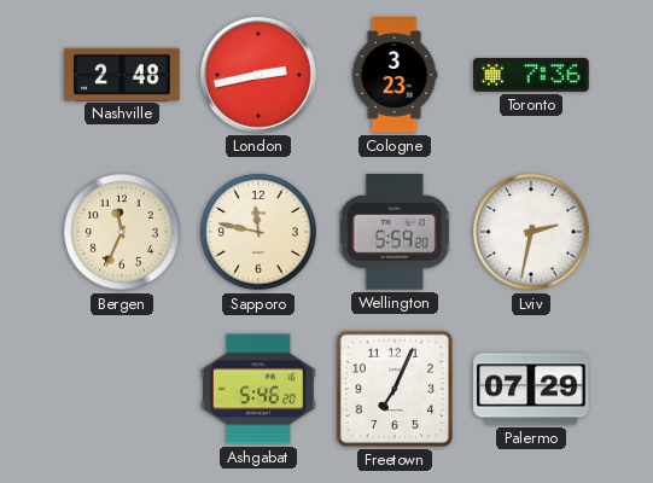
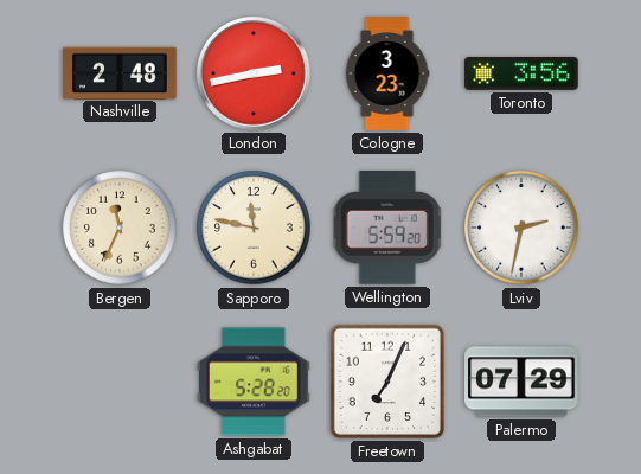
Toronto: 7:36 -> 3:56
Ashgabat: 5:46 -> 5:28
